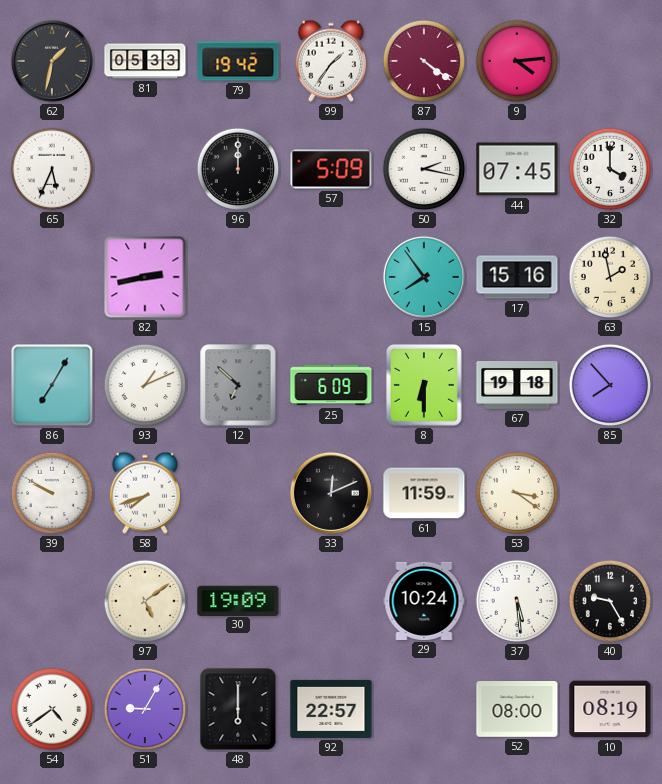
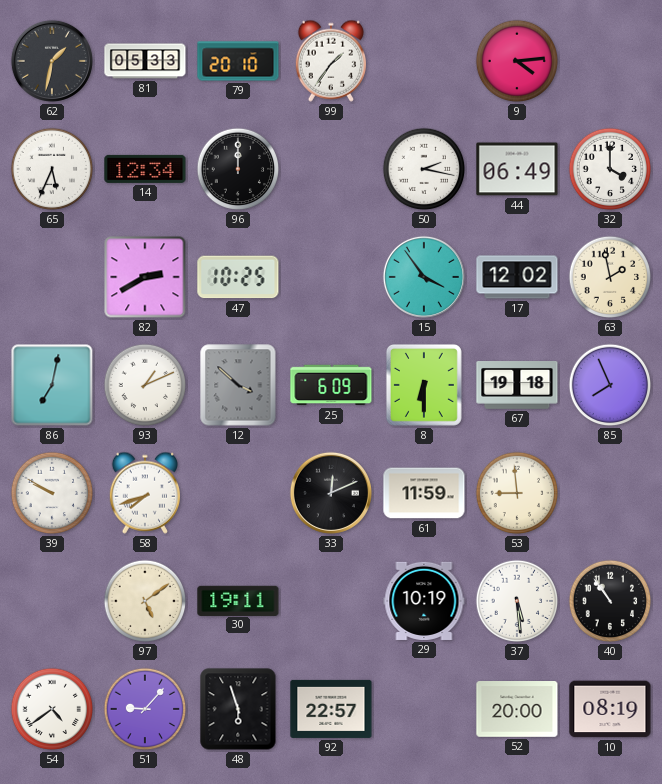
79: 19:42 -> 20:10
87: 4:21 -> none
14: none -> 12:34
57: 5:09 -> none
44: 07:45 -> 06:49
82: 2:43 -> 2:40
47: none -> 10:25
15: 7:54 -> 3:54
17: 15:16 -> 12:02
86: 7:05 -> 7:02
12: 6:52 -> 3:52
85: 7:53 -> 7:56
53: 3:21 -> 8:59
30: 19:09 -> 19:11
29: 10:24 -> 10:19
40: 9:25 -> 10:54
51: 9:05 -> 9:07
48: 6:00 -> 5:57
52: 08:00 -> 20:00
